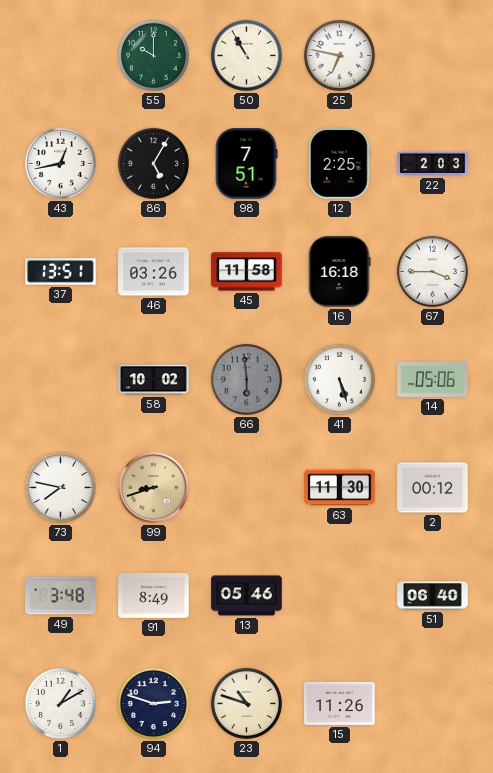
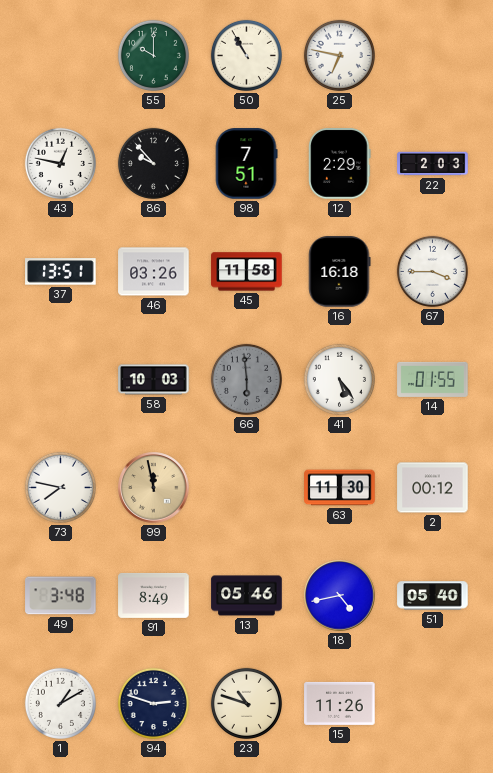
43: 12:43 -> 12:47
86: 5:05 -> 9:53
12: 2:25 -> 2:29
58: 10:02 -> 10:03
41: 5:27 -> 5:24
14: 05:06 -> 01:55
99: 8:42 -> 11:58
18: none -> 4:43
51: 06:40 -> 05:40
